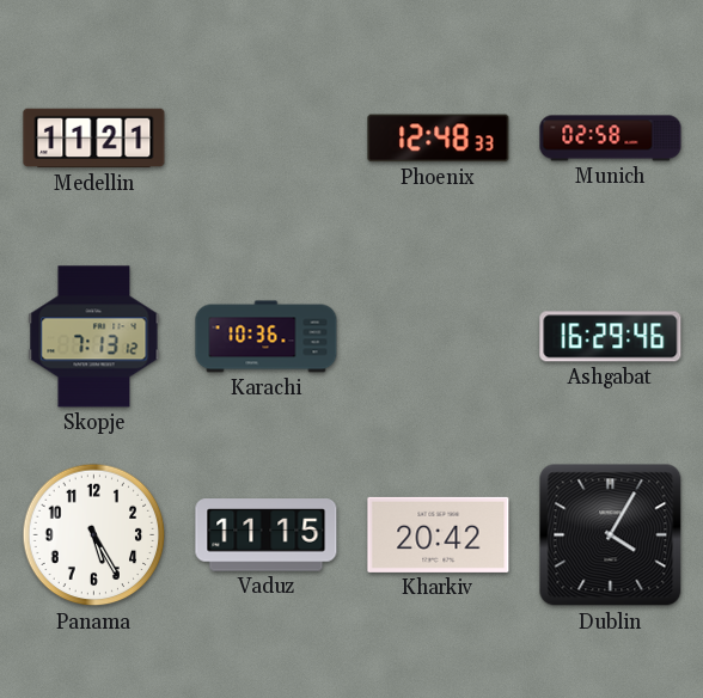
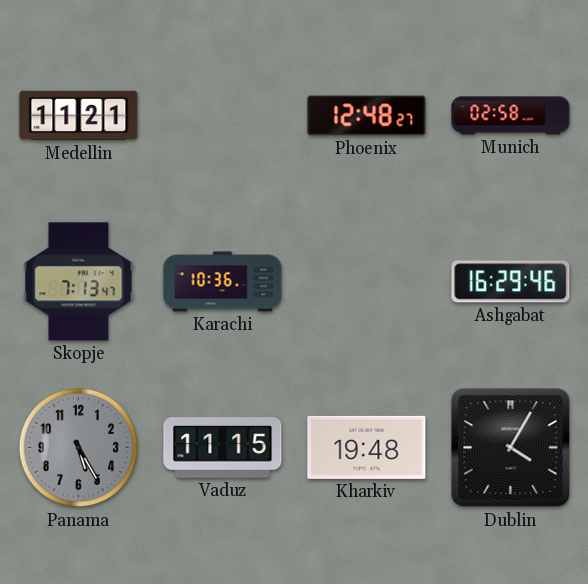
Phoenix: 12:48:33 -> 12:48:27
Skopje: 7:13:12 -> 7:13:47
Panama dial: white -> grey
Kharkiv: 20:42 -> 19:48
